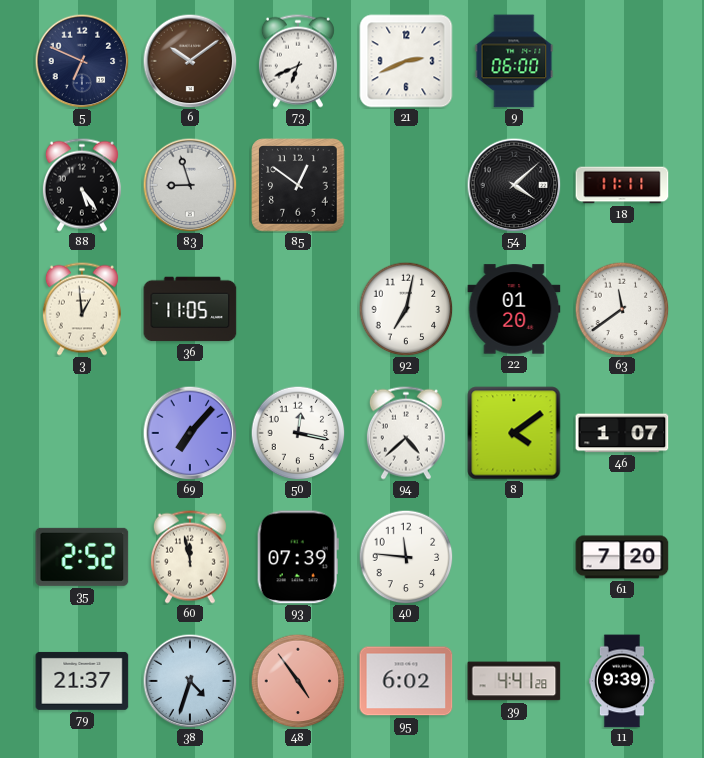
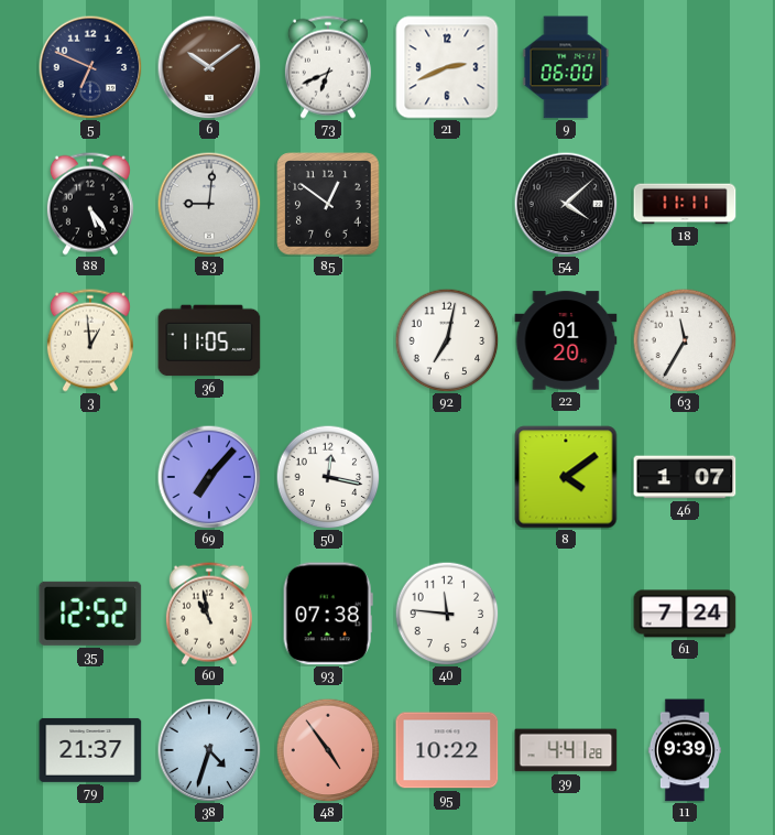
83: 8:57 -> 9:01
63: 11:39 -> 11:35
94: 4:38 -> none
35: 2:52 -> 12:52
60: 11:58 -> 10:58
93: 07:39 -> 07:38
61: 7:20 -> 7:24
95: 6:02 -> 10:22
